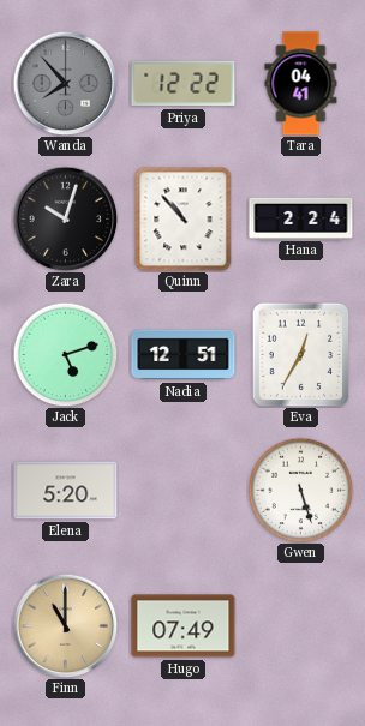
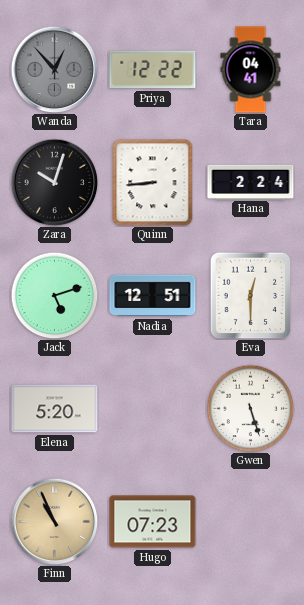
Wanda: 7:53 -> 12:53
Quinn: 10:53 -> 8:44
Eva: 12:35 -> 12:30
Finn: 11:00 -> 10:56
Hugo: 07:49 -> 07:23
